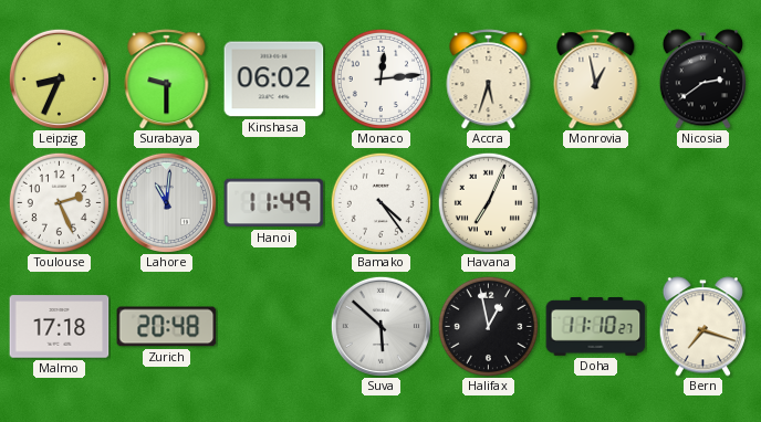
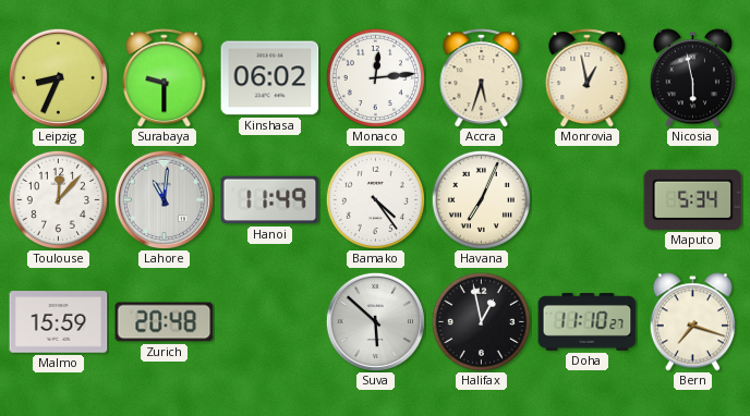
Nicosia: 2:39 -> 5:58
Toulouse: 2:26 -> 12:07
Maputo: none -> 5:34
Malmo: 17:18 -> 15:59
